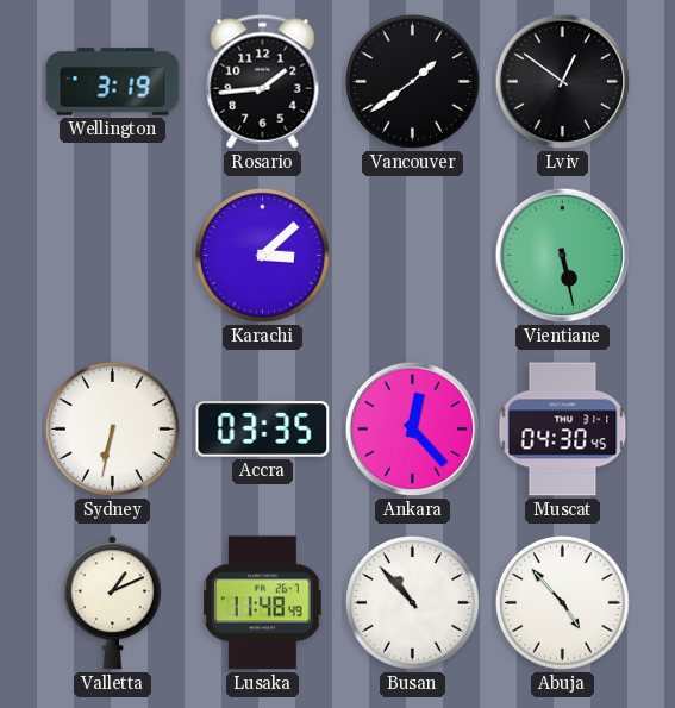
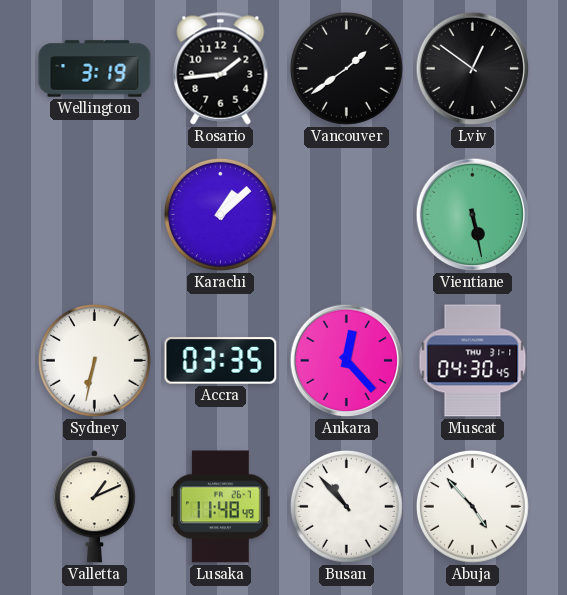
Karachi: 3:08 -> 1:08
